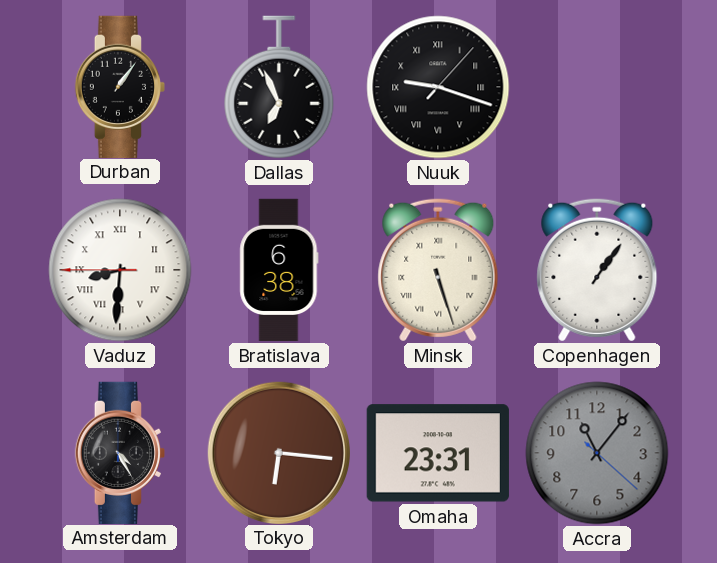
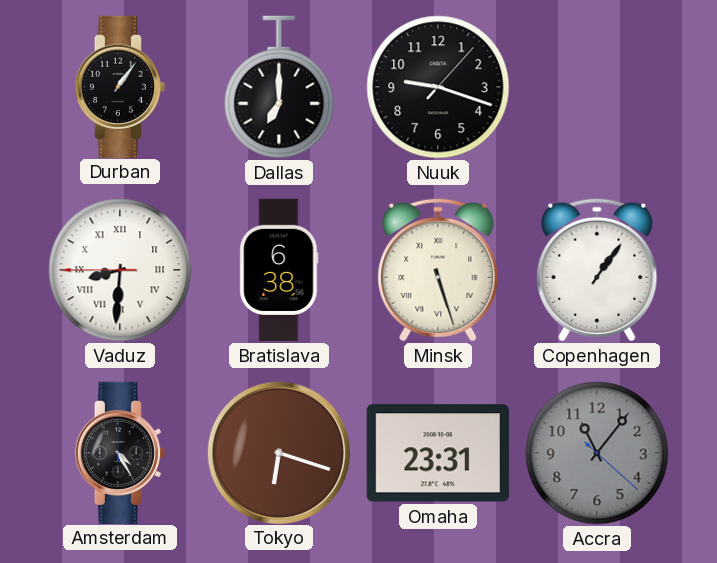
Dallas: 6:56 -> 7:00
Nuuk numerals: Roman -> Arabic
Tokyo: 6:16 -> 6:18
